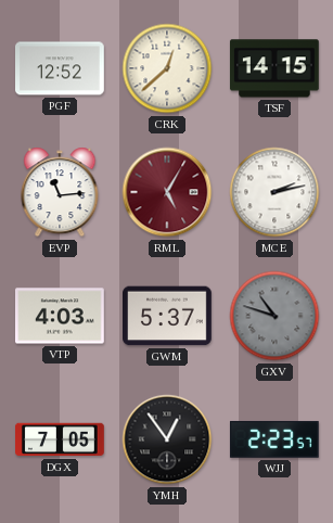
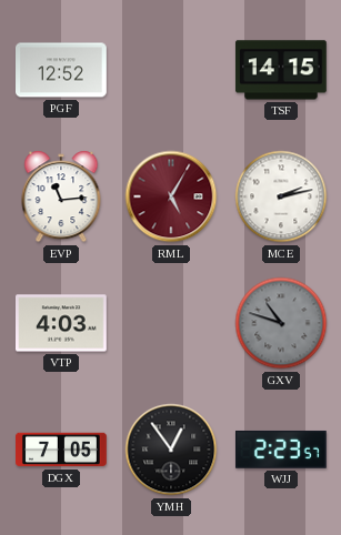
CRK: 12:38 -> none
GWM: 5:37 -> none
